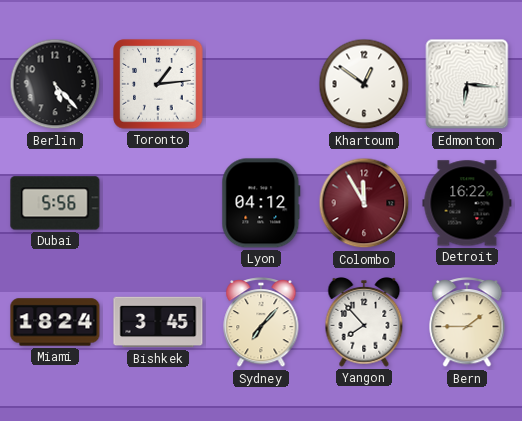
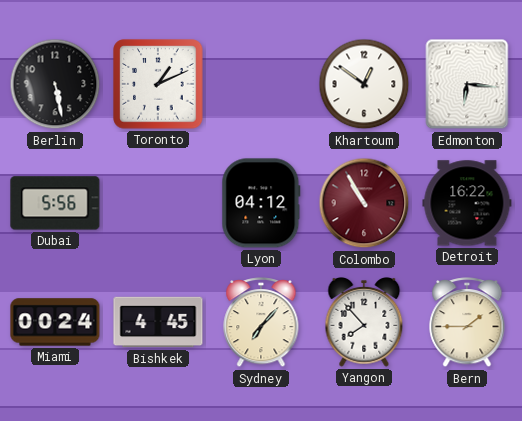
Berlin: 5:23 -> 5:28
Toronto: 1:14 -> 1:11
Colombo: 11:55 -> 10:55
Miami: 18:24 -> 00:24
Bishkek: 3:45 -> 4:45
